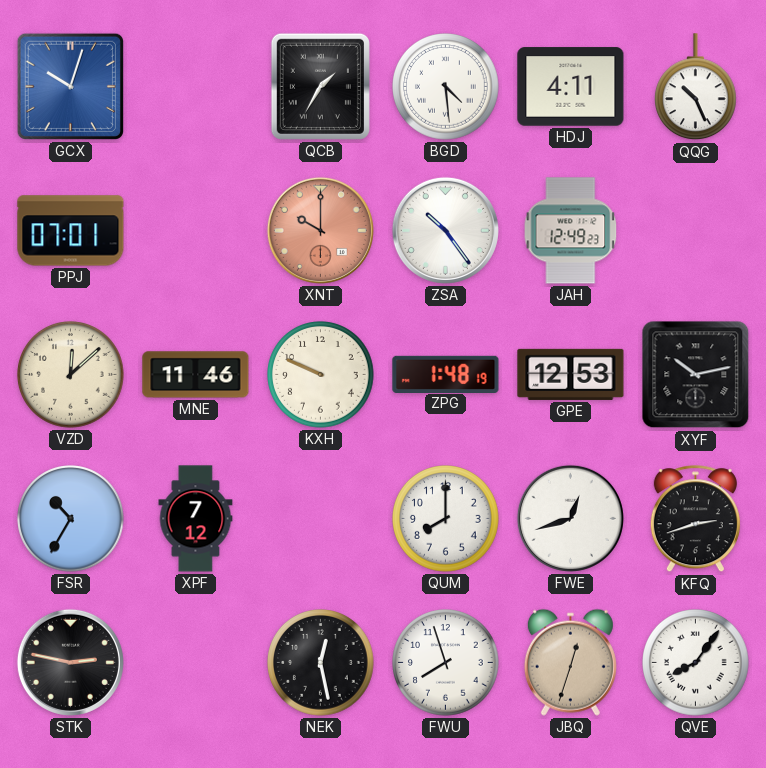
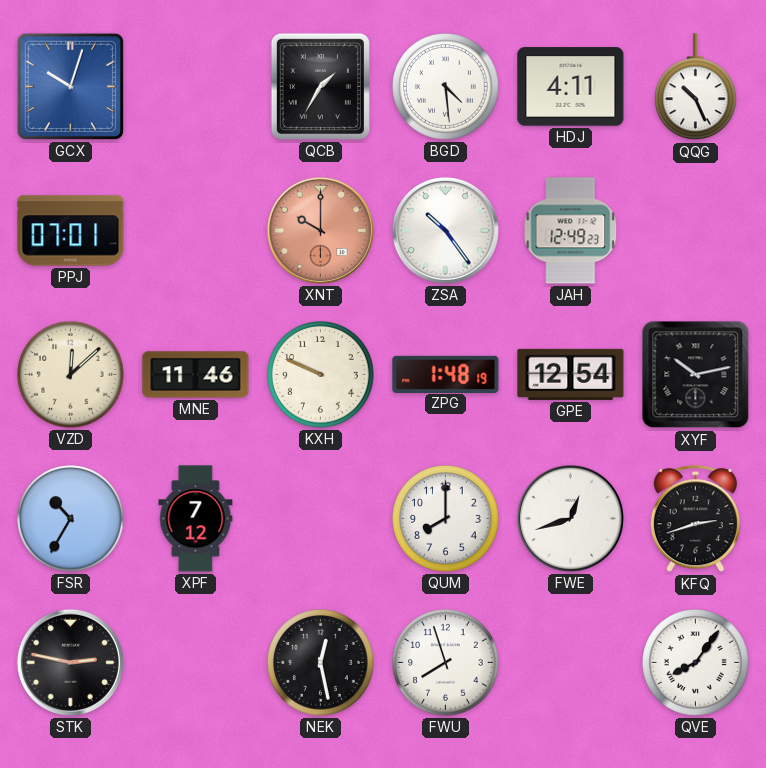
GPE: 12:53 -> 12:54
JBQ: 12:33 -> none
